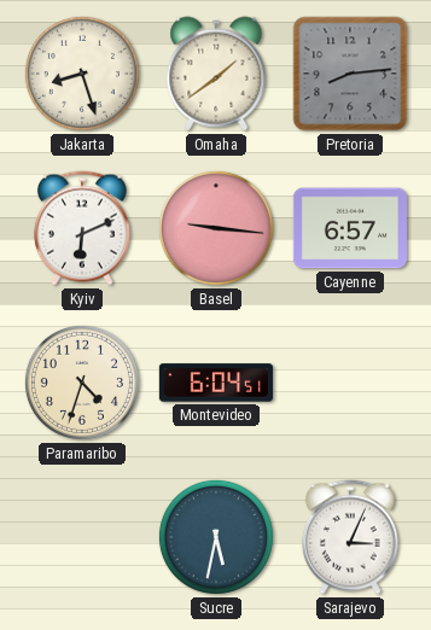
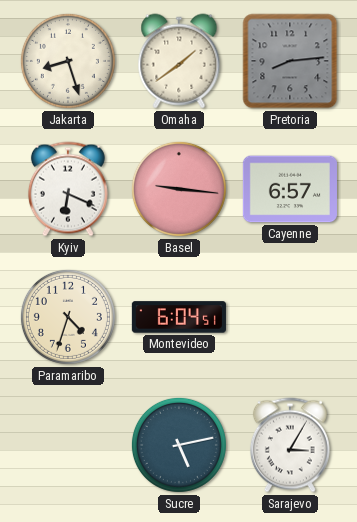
Kyiv: 6:11 -> 6:19
Sucre: 5:32 -> 5:13
Sarajevo: 3:04 -> 3:05
